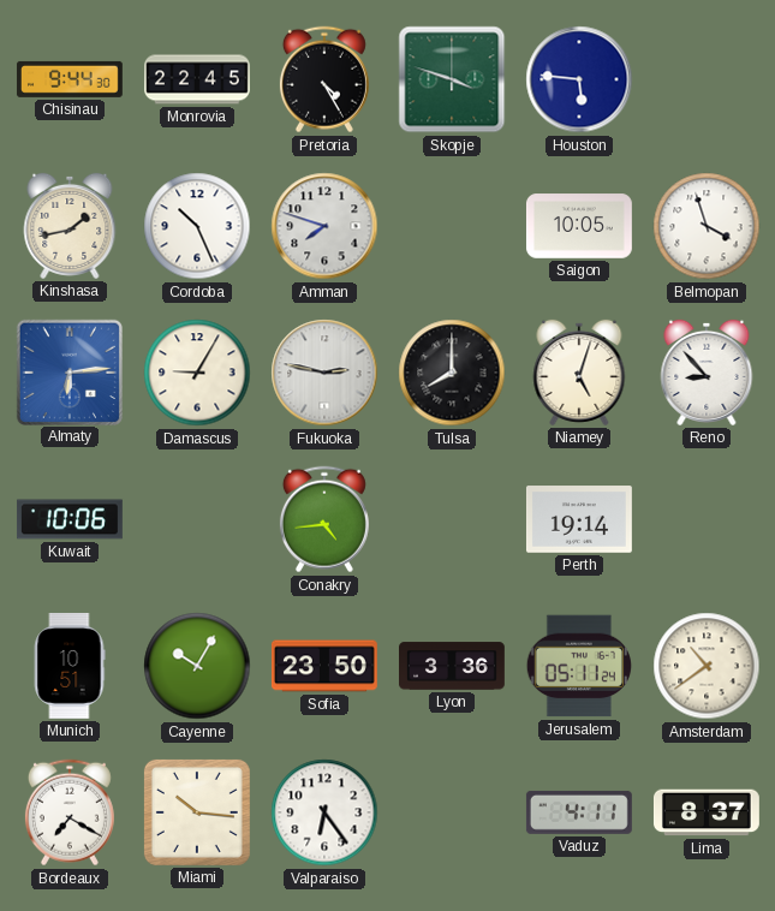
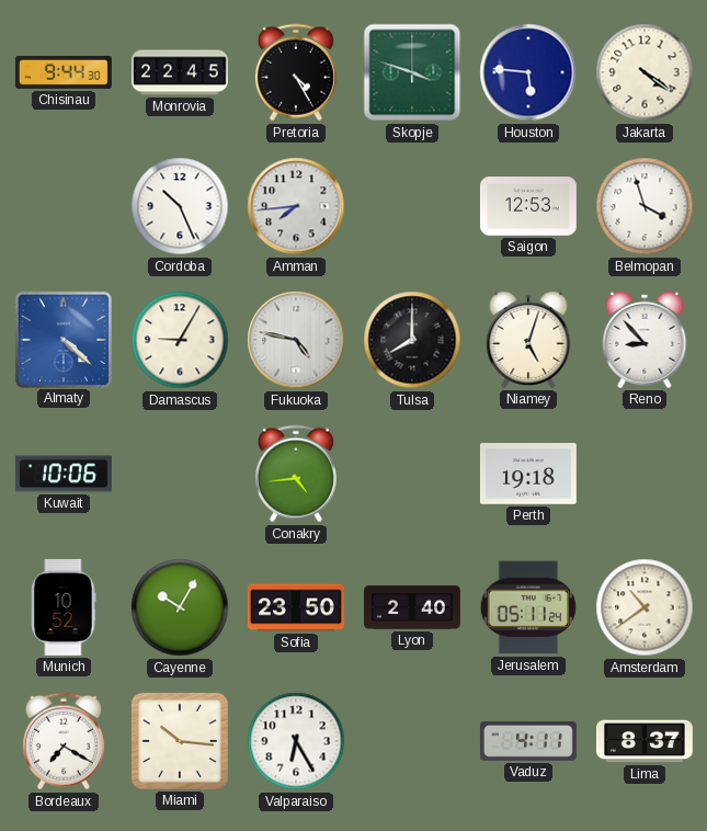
Jakarta: none -> 4:21
Kinshasa: 1:43 -> none
Amman: 7:48 -> 7:44
Saigon: 10:05 -> 12:53
Almaty: 6:14 -> 4:22
Fukuoka: 2:47 -> 4:47
Perth: 19:14 -> 19:18
Munich: 10:51 -> 10:52
Lyon: 3:36 -> 2:40
Valparaiso: 6:24 -> 6:25
